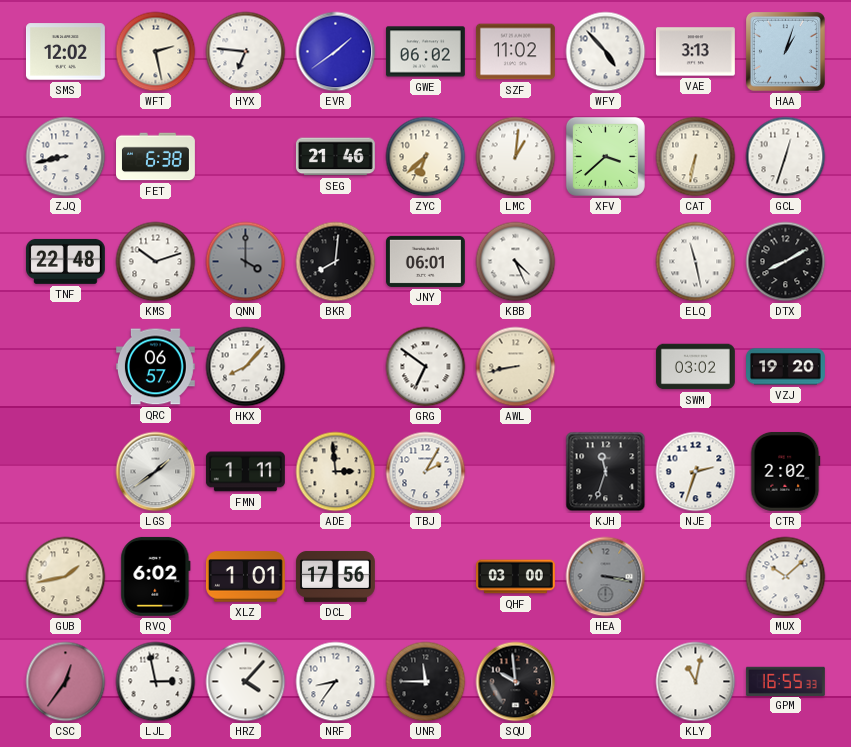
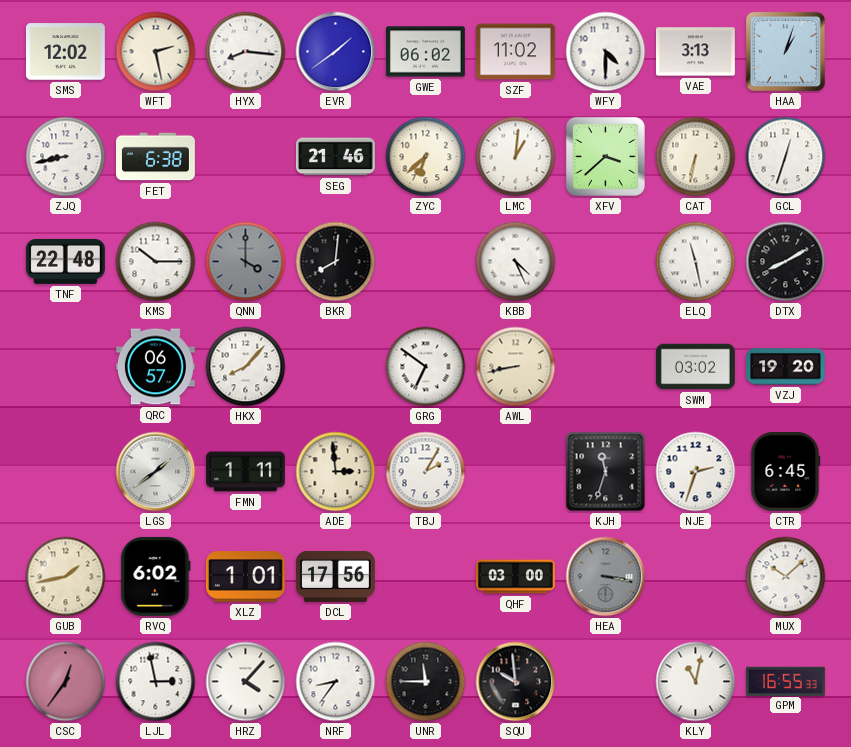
HYX: 6:46 -> 8:16
WFY: 4:53 -> 4:30
KMS: 10:12 -> 10:15
JNY: 06:01 -> none
CTR: 2:02 -> 6:45
